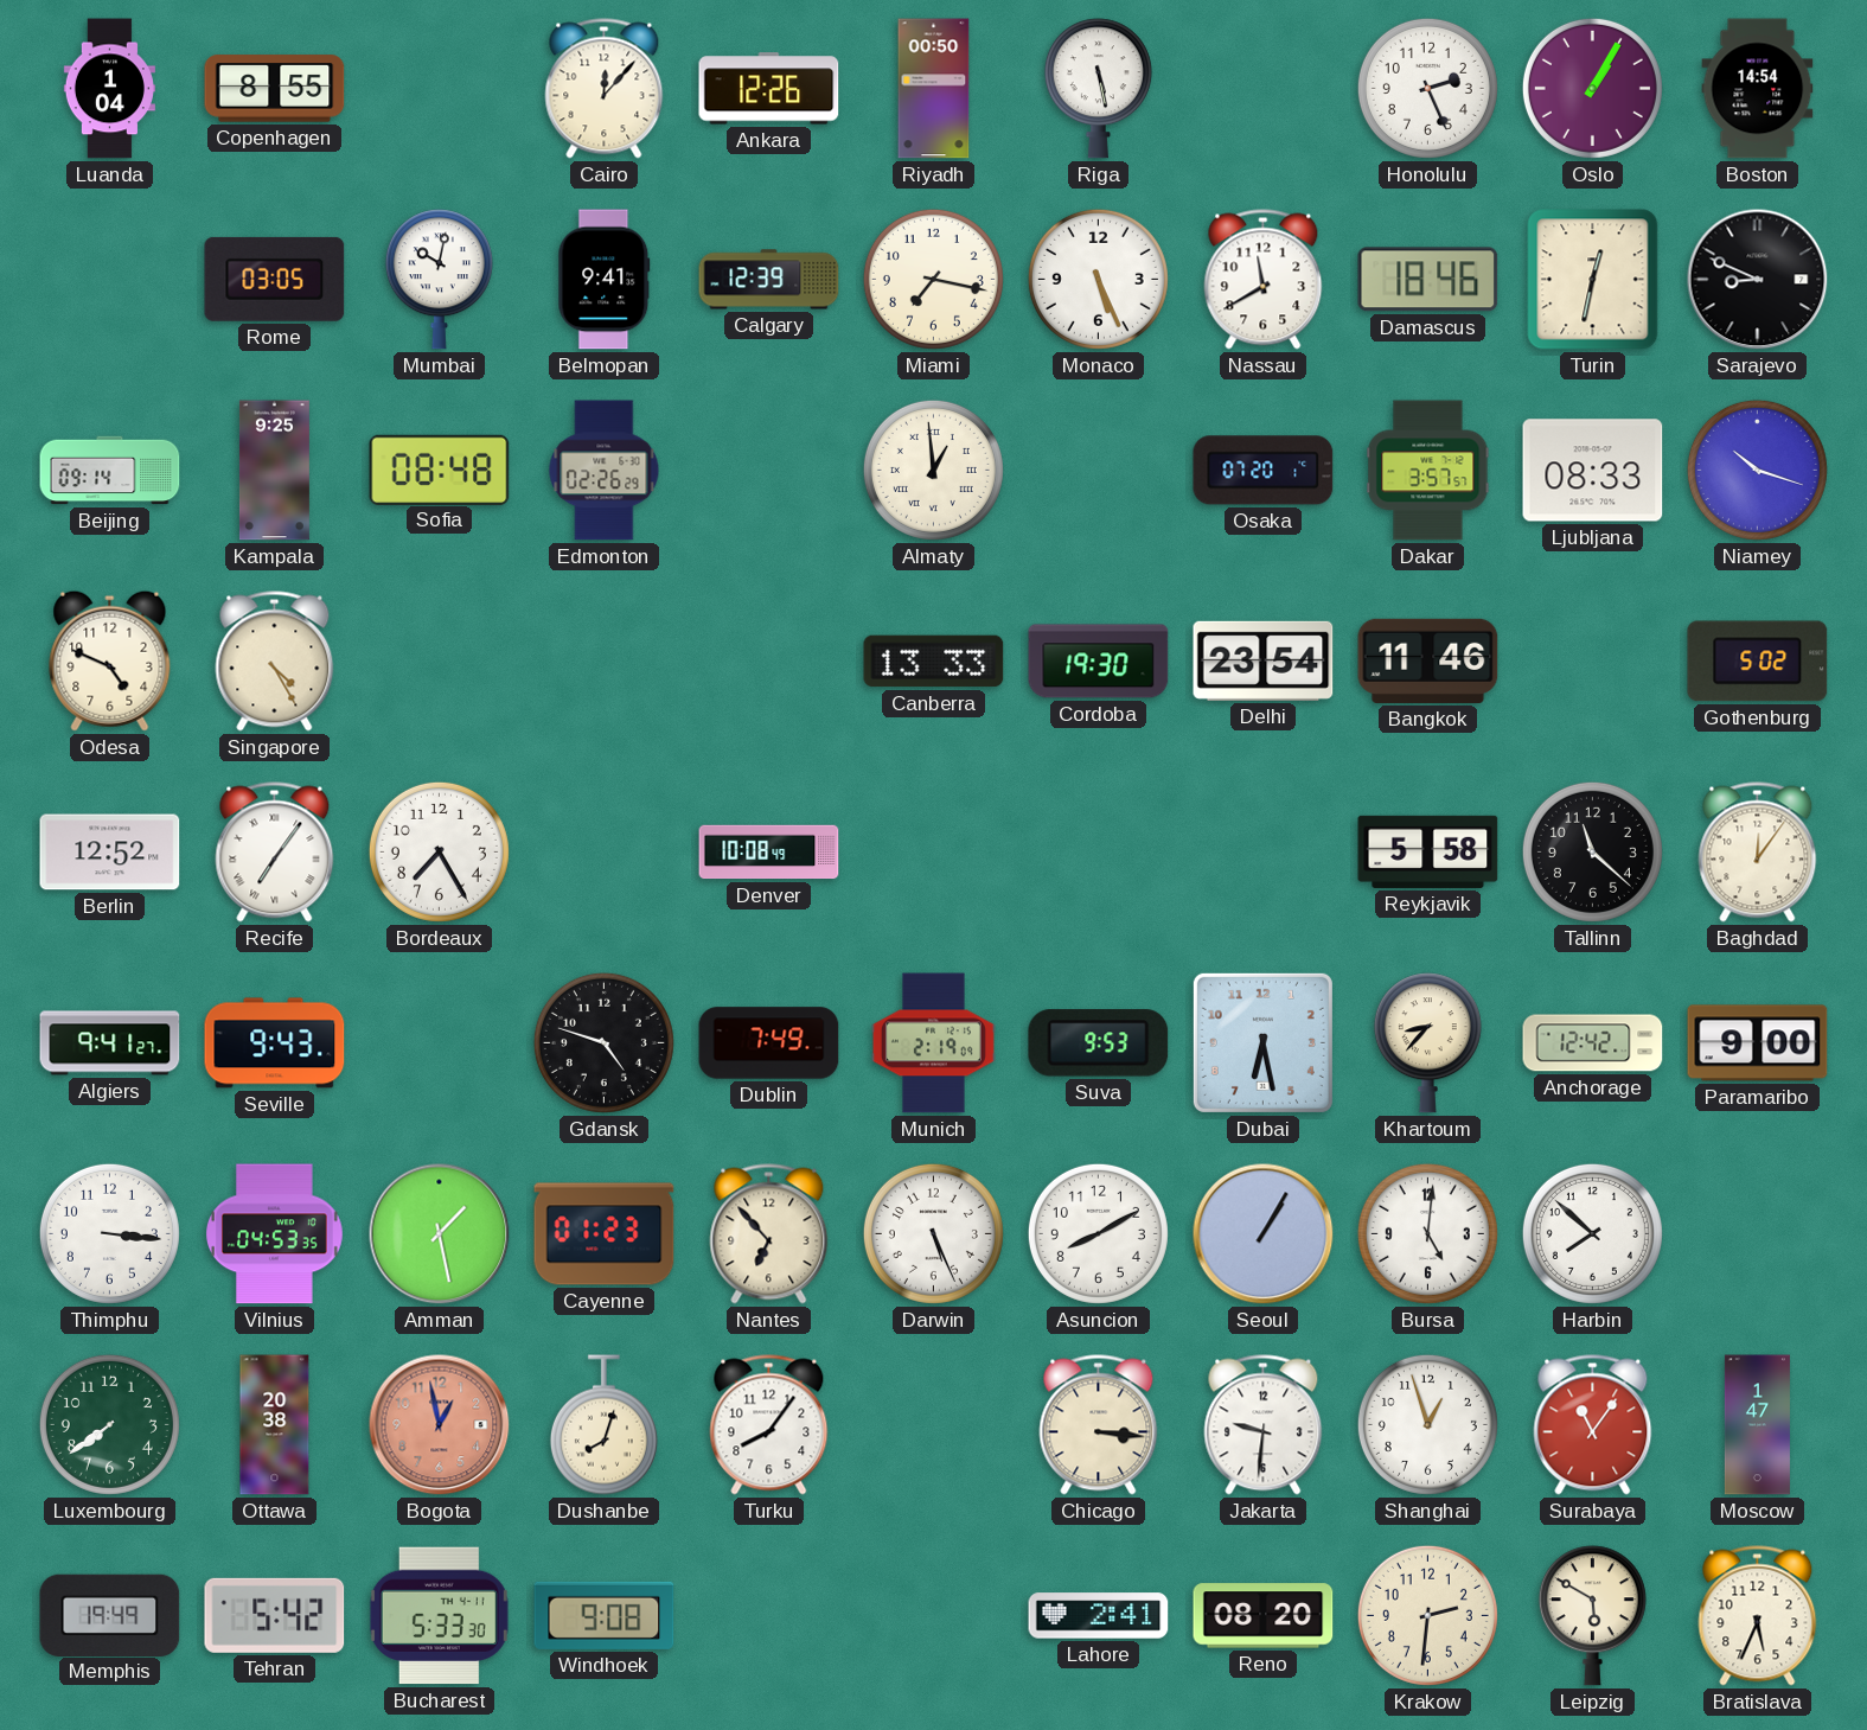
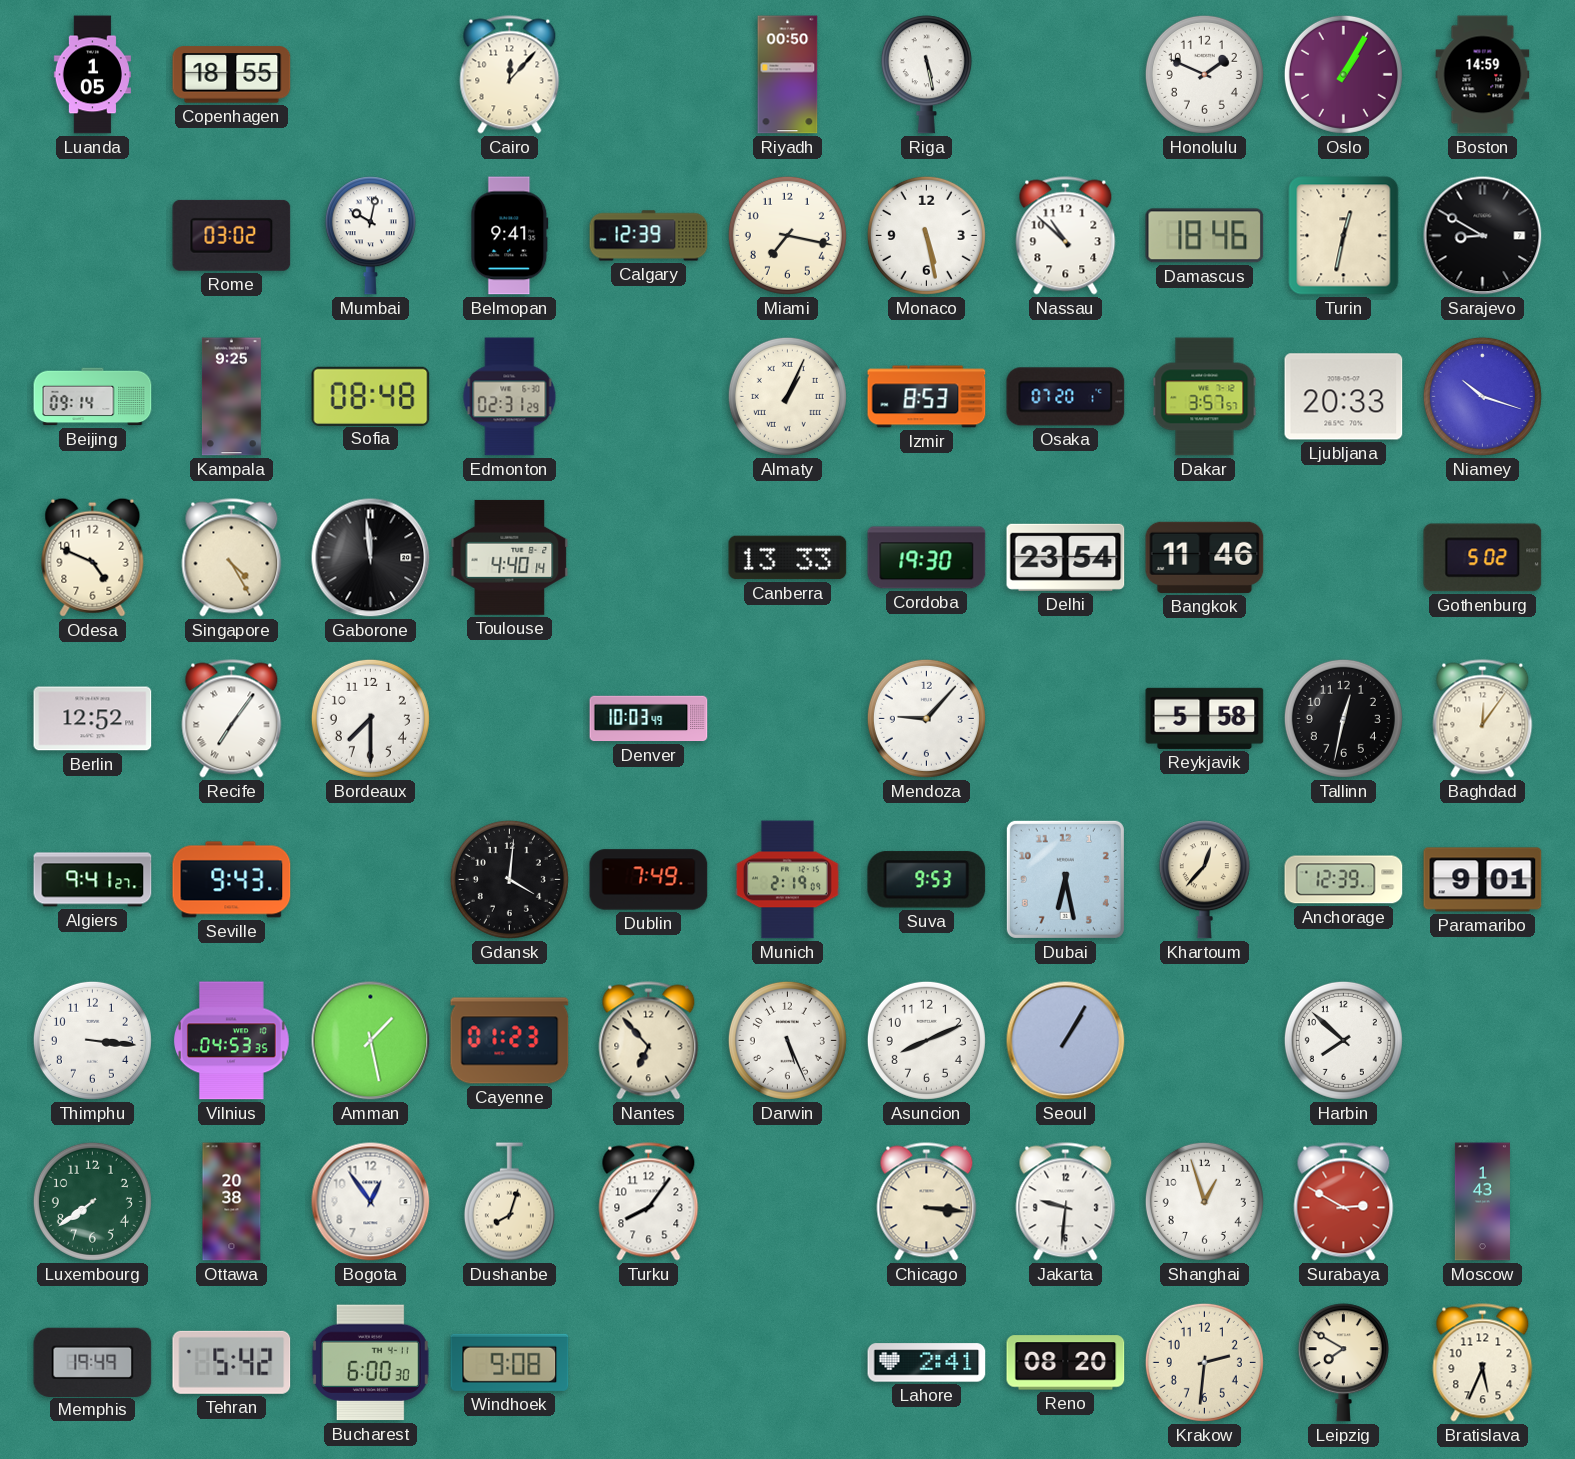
Luanda: 1:04 -> 1:05
Copenhagen: 8:55 -> 18:55
Ankara: 12:26 -> none
Honolulu: 2:26 -> 1:49
Boston: 14:54 -> 14:59
Rome: 03:05 -> 03:02
Monaco: 5:26 -> 5:28
Nassau: 11:40 -> 10:52
Sarajevo: 8:49 -> 8:50
Edmonton: 02:26 -> 02:31
Almaty: 12:59 -> 1:04
Izmir: none -> 8:53
Ljubljana: 08:33 -> 20:33
Gaborone: none -> 11:59
Toulouse: none -> 4:40
Bordeaux: 7:25 -> 7:30
Denver: 10:08 -> 10:03
Mendoza: none -> 9:07
Tallinn: 11:22 -> 12:32
Gdansk: 4:48 -> 4:01
Khartoum: 8:37 -> 12:37
Anchorage: 12:42 -> 12:39
Paramaribo: 9:00 -> 9:01
Asuncion: 8:10 -> 8:11
Bursa: 5:01 -> none
Bogota: 12:58 -> 12:54
Bogota dial: salmon -> white
Surabaya: 11:06 -> 2:50
Moscow: 1:47 -> 1:43
Bucharest: 5:33 -> 6:00
Leipzig: 5:50 -> 7:50
